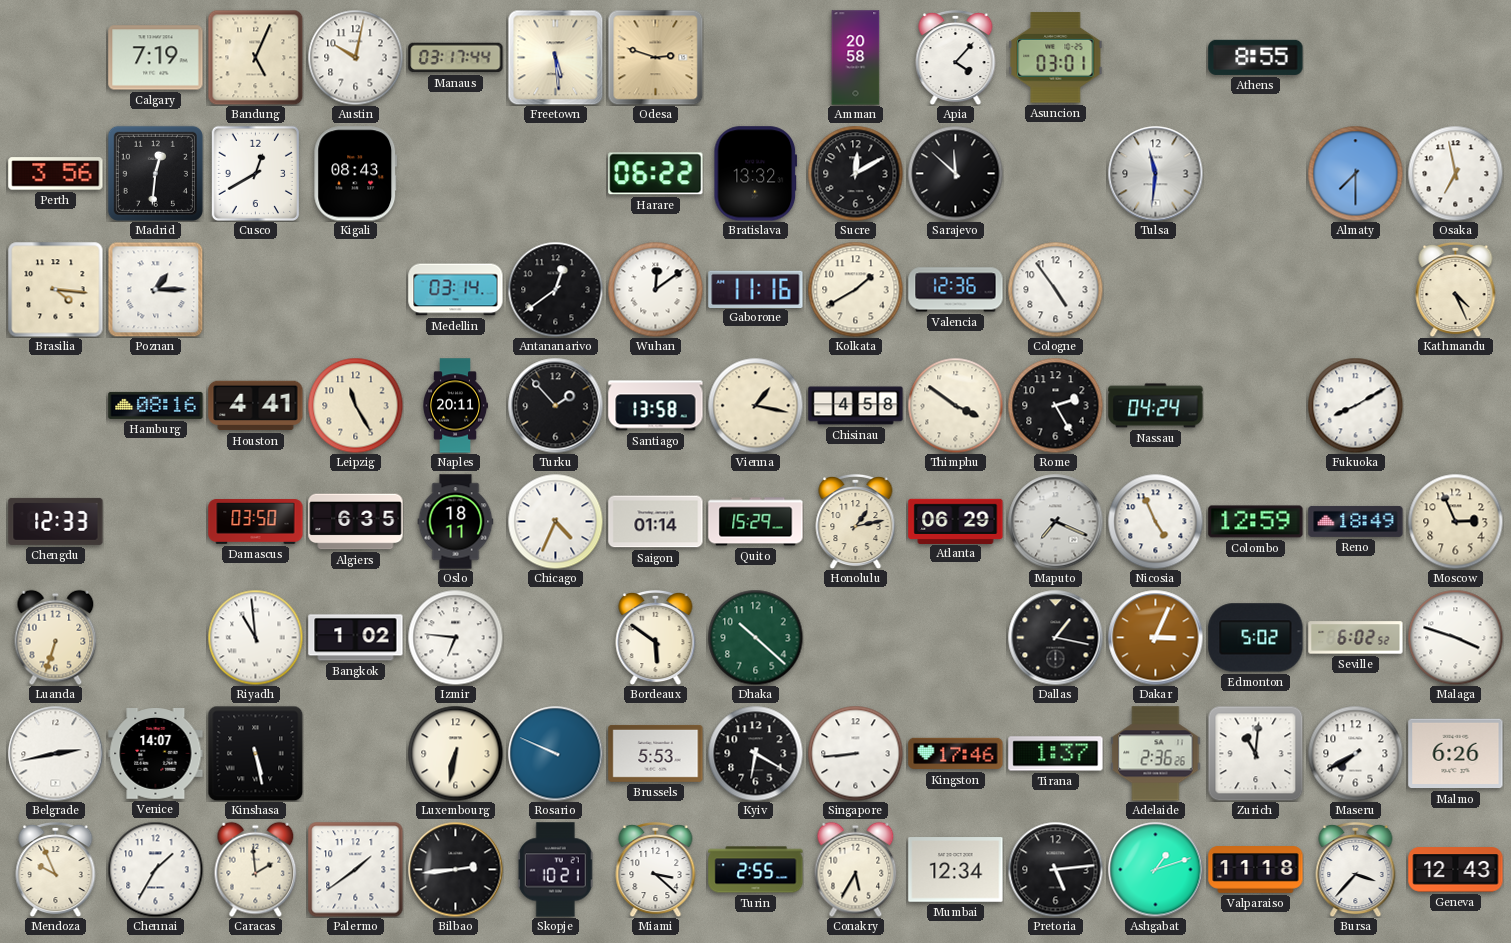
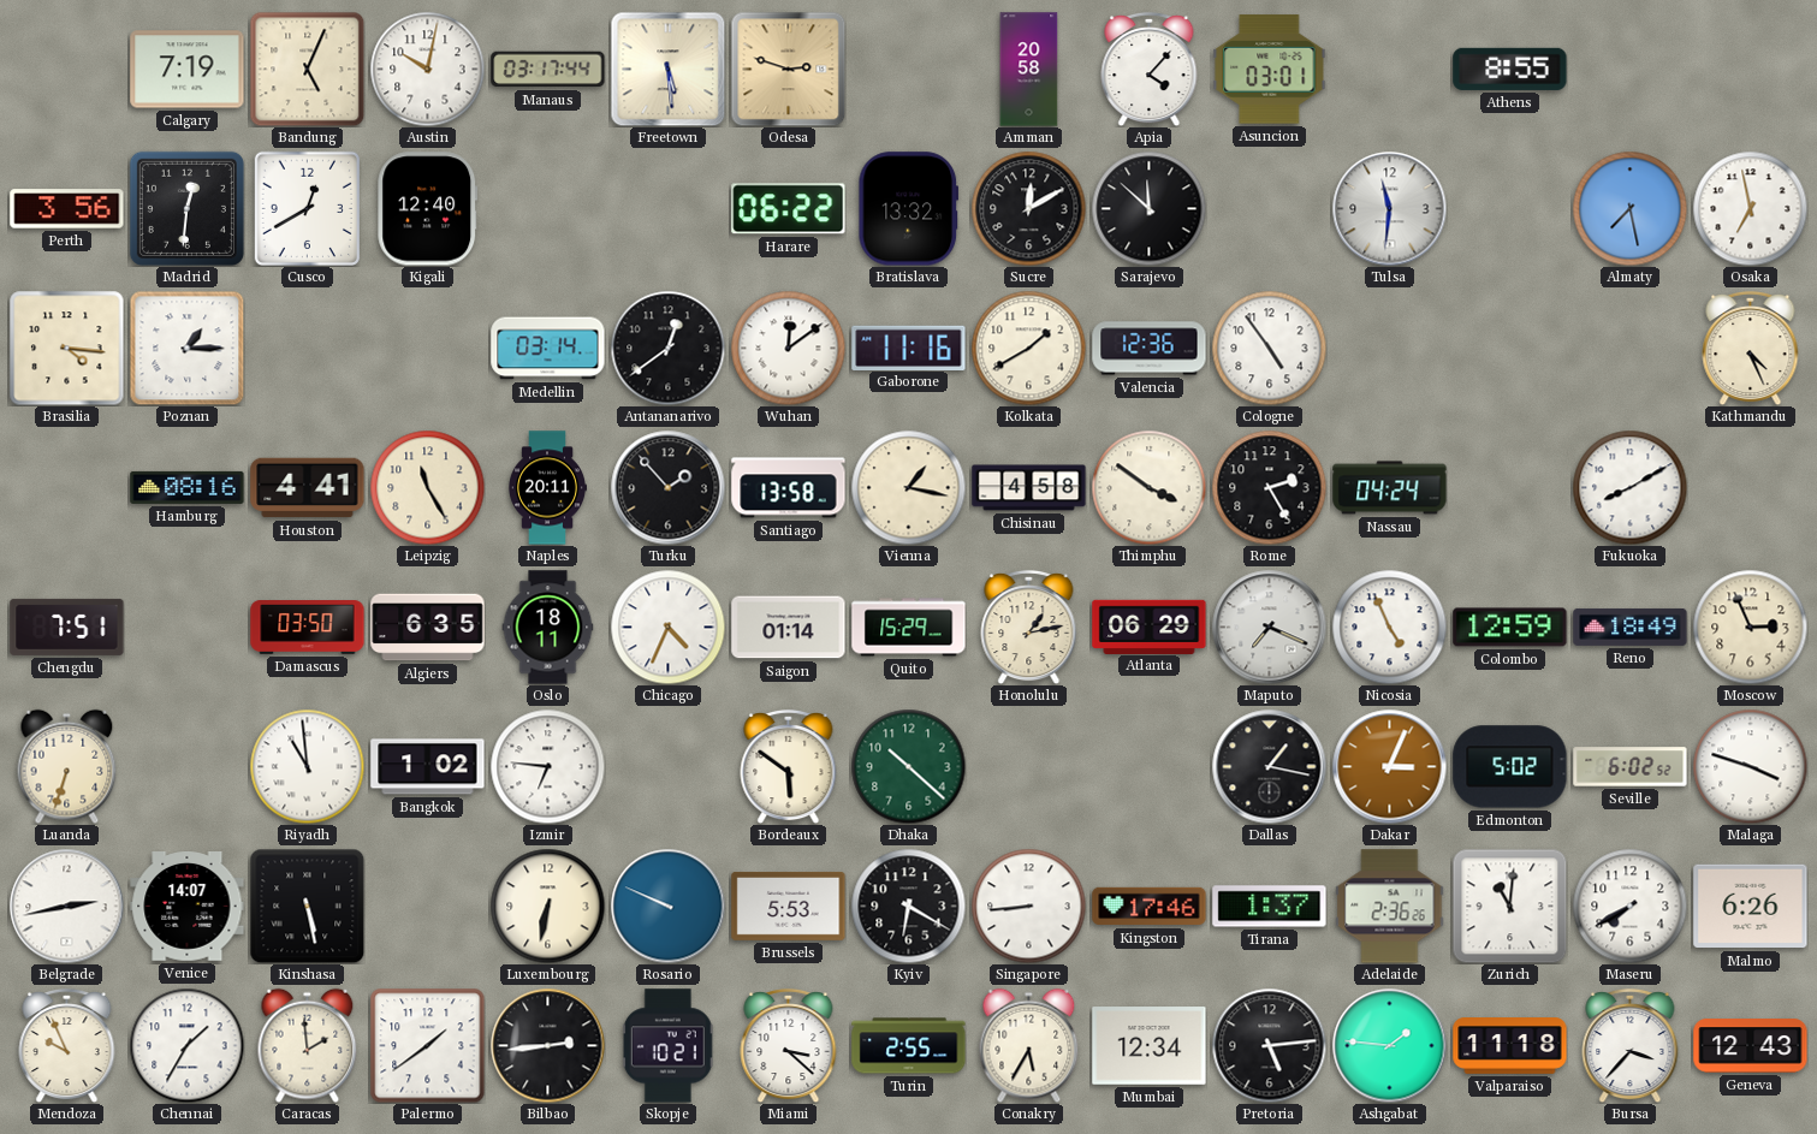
Kigali: 08:43 -> 12:40
Almaty: 7:30 -> 7:28
Chengdu: 12:33 -> 7:51
Ashgabat: 1:12 -> 1:46
